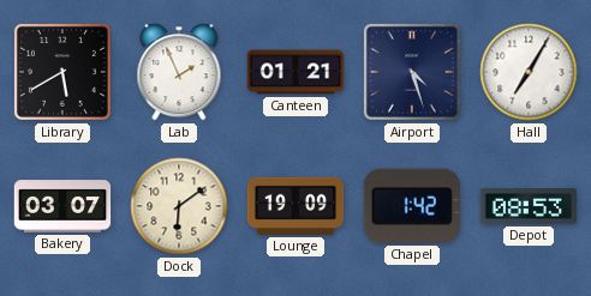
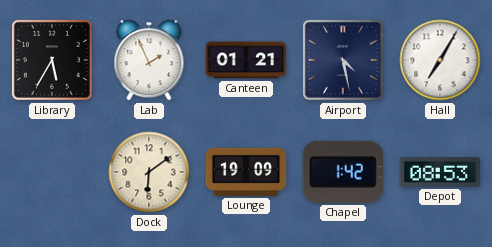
Library: 5:40 -> 5:35
Airport: 4:27 -> 4:28
Bakery: 03:07 -> none
